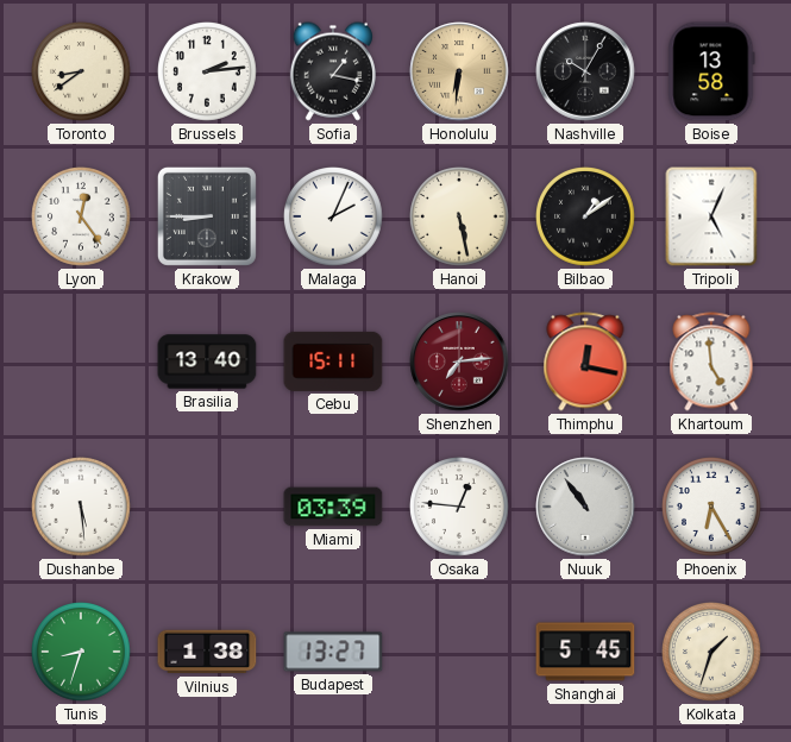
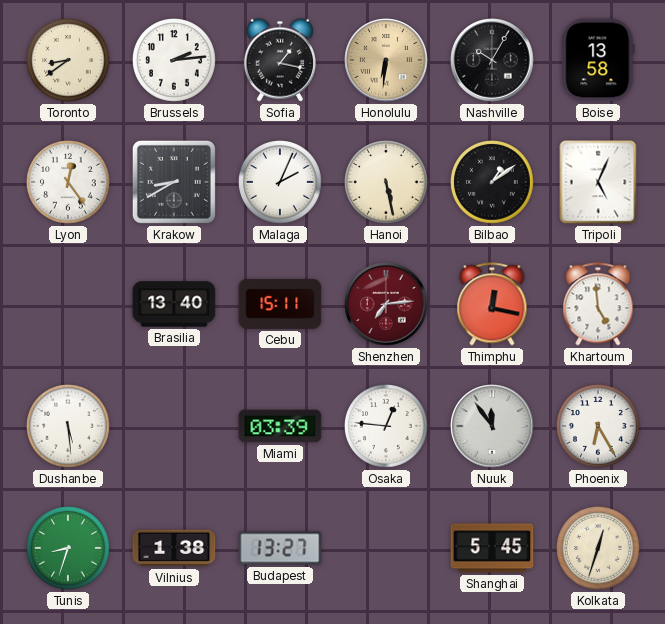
Krakow: 8:45 -> 8:40
Nuuk: 10:54 -> 11:54
Kolkata: 1:33 -> 12:33
